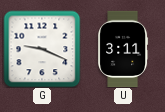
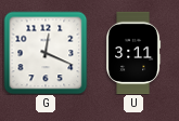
G: 9:19 -> 12:19
